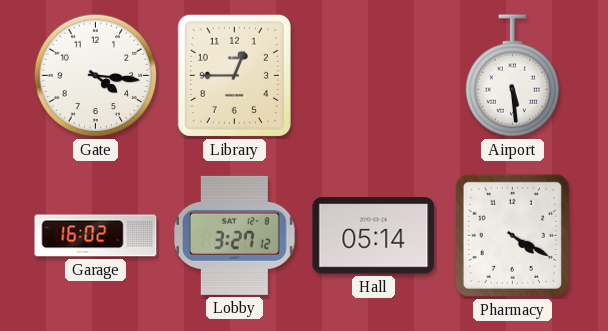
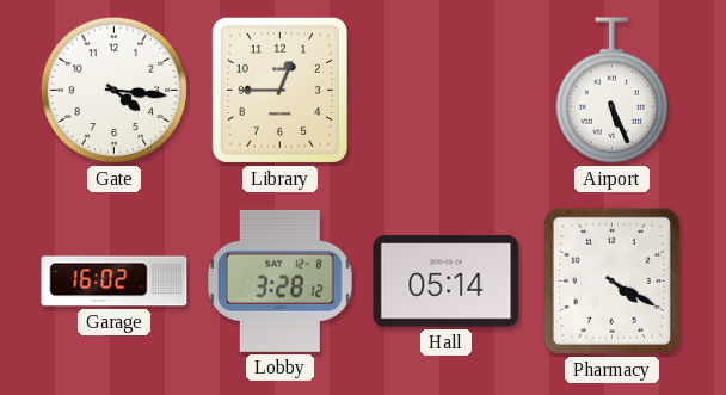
Airport: 5:29 -> 5:26
Lobby: 3:27 -> 3:28
